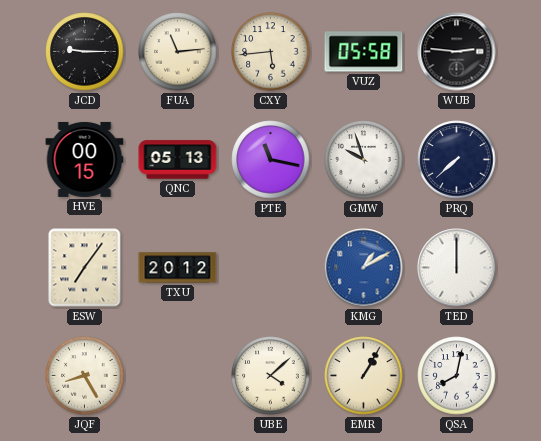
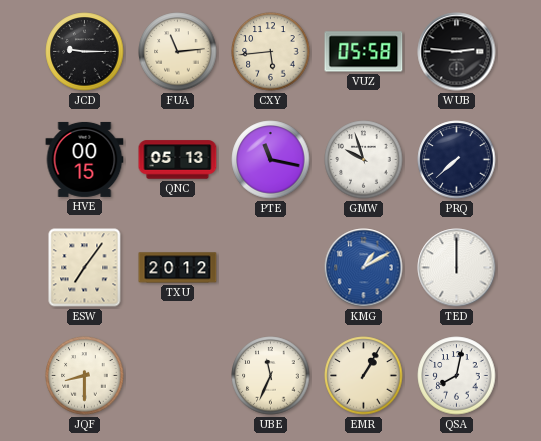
JQF: 8:25 -> 8:30
UBE: 4:08 -> 11:34
